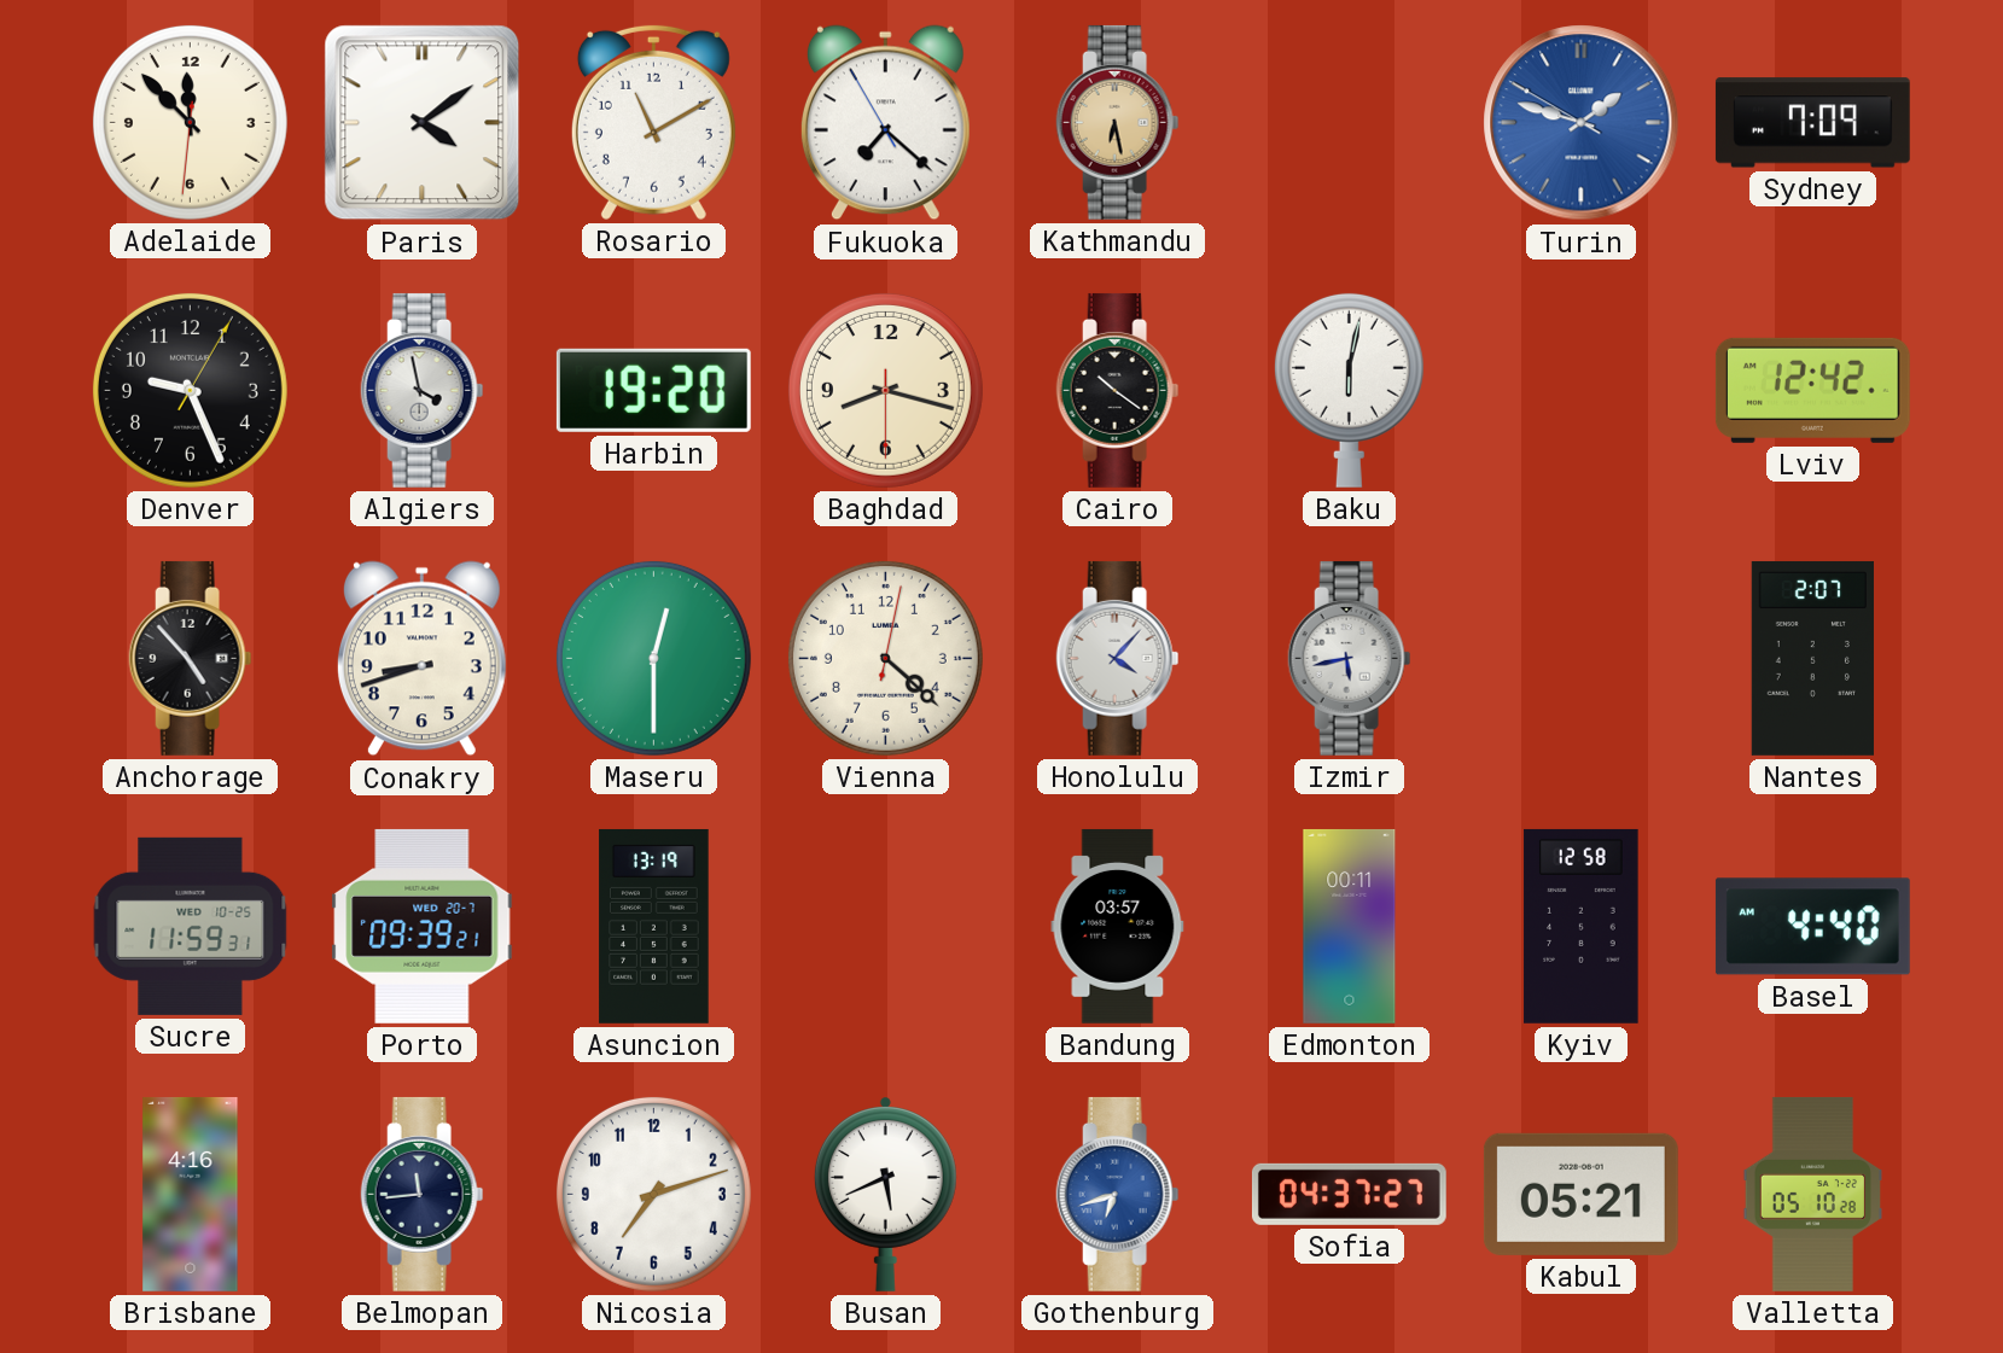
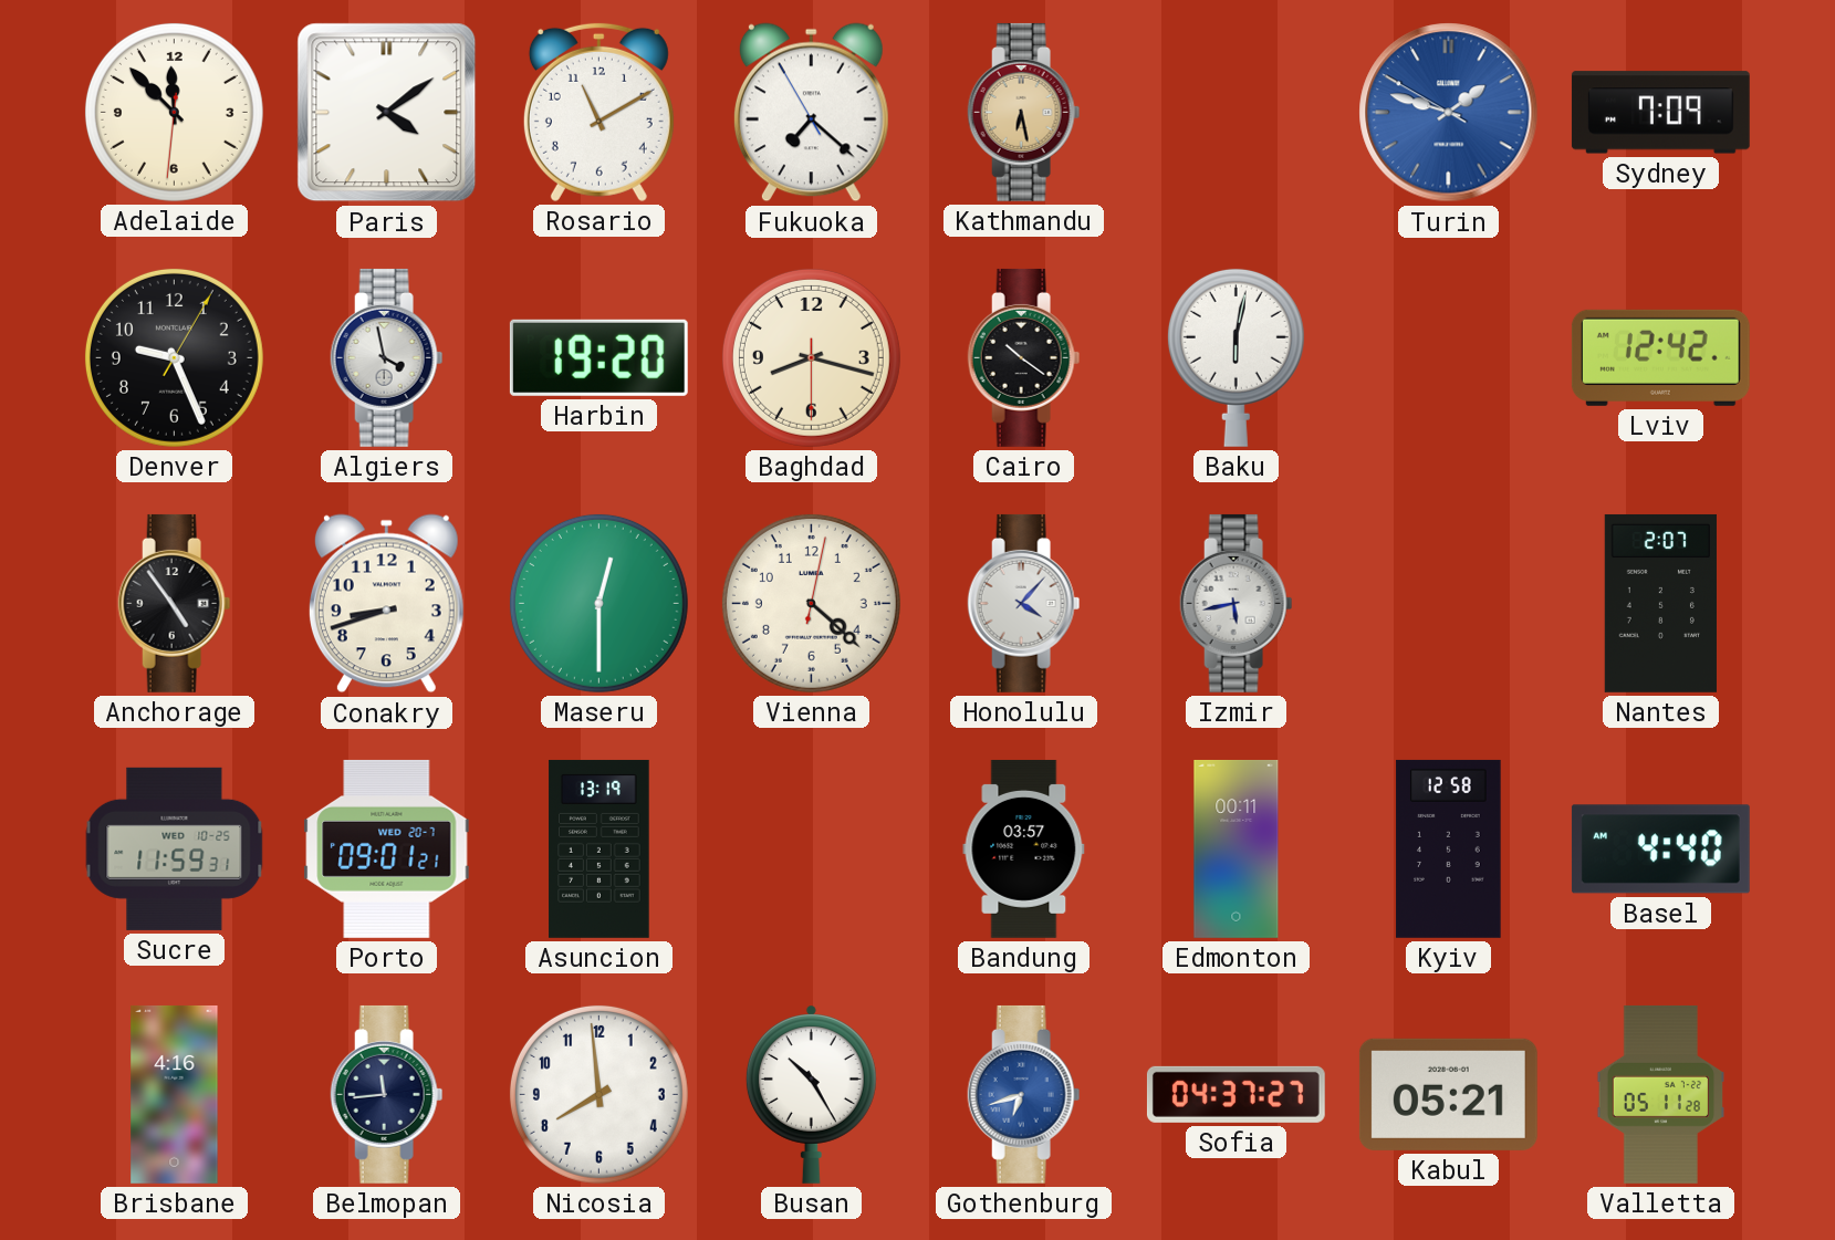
Anchorage: 4:53 -> 4:54
Porto: 09:39 -> 09:01
Nicosia: 7:12 -> 7:59
Busan: 5:41 -> 10:25
Valletta: 05:10 -> 05:11
